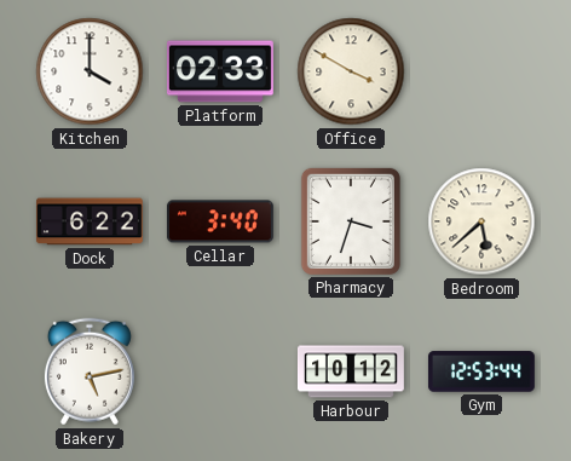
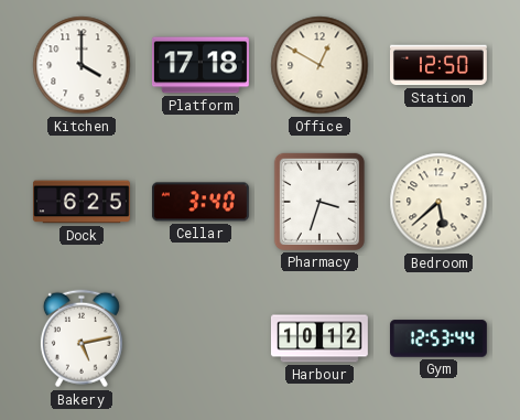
Platform: 02:33 -> 17:18
Office: 3:50 -> 12:50
Station: none -> 12:50
Dock: 6:22 -> 6:25
